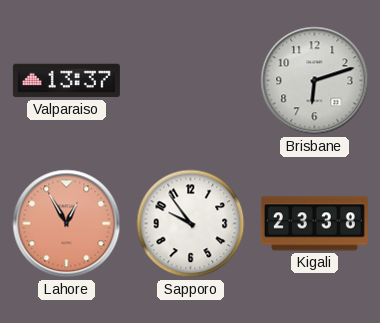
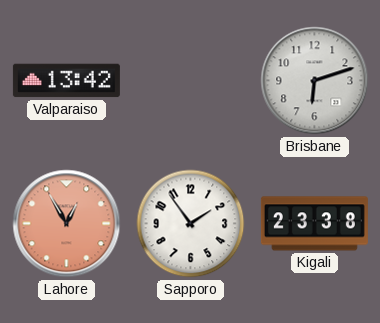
Valparaiso: 13:37 -> 13:42
Sapporo: 9:54 -> 1:54
